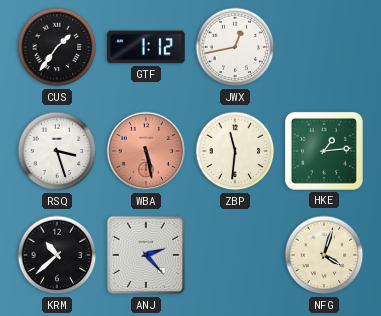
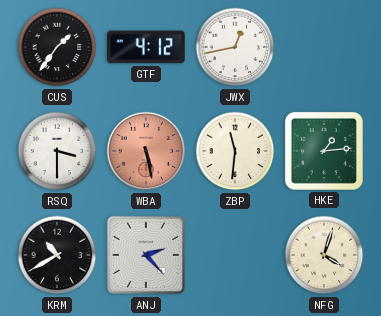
GTF: 1:12 -> 4:12
RSQ: 3:27 -> 3:30
KRM: 10:38 -> 10:40
